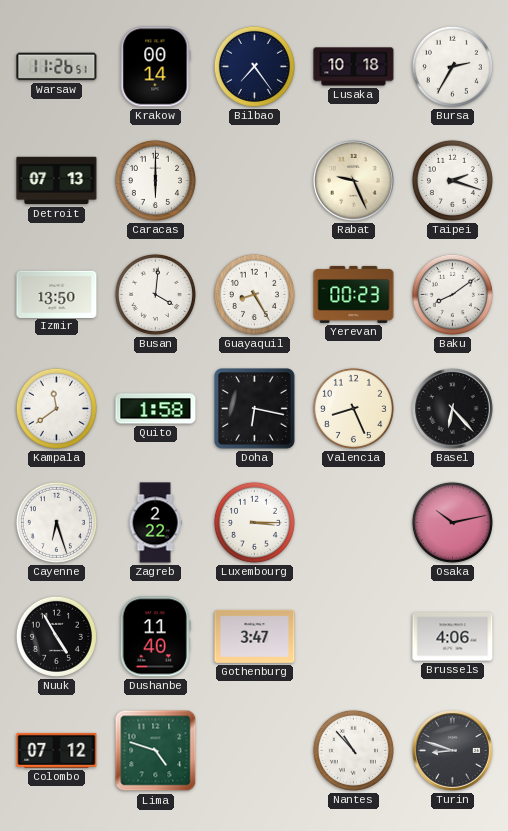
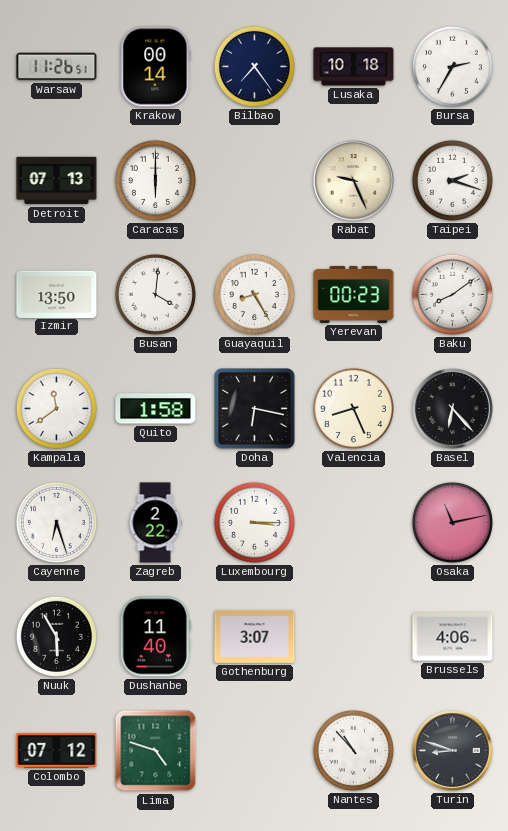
Osaka: 10:13 -> 11:13
Nuuk: 4:55 -> 5:55
Gothenburg: 3:47 -> 3:07
